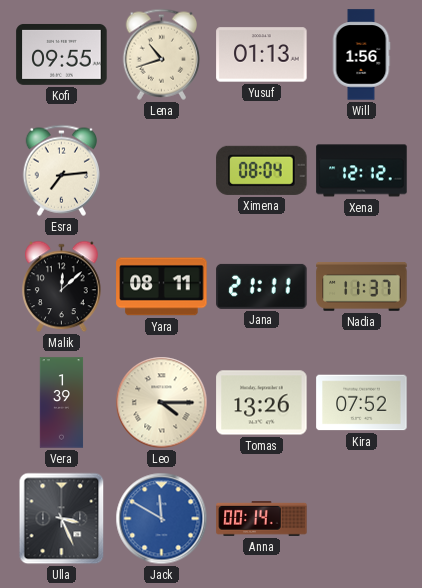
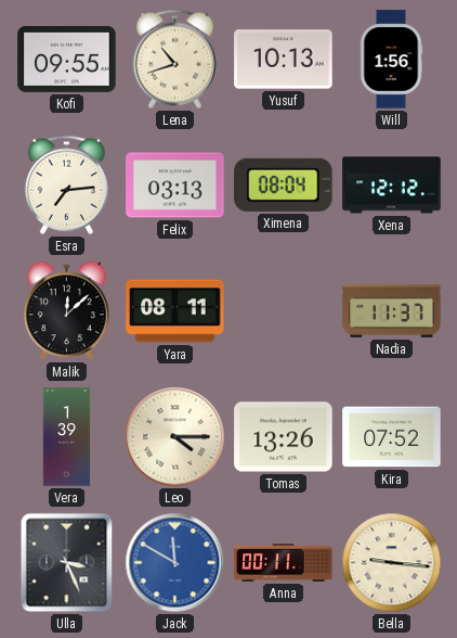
Yusuf: 01:13 -> 10:13
Felix: none -> 03:13
Jana: 21:11 -> none
Anna: 00:14 -> 00:11
Bella: none -> 9:16
